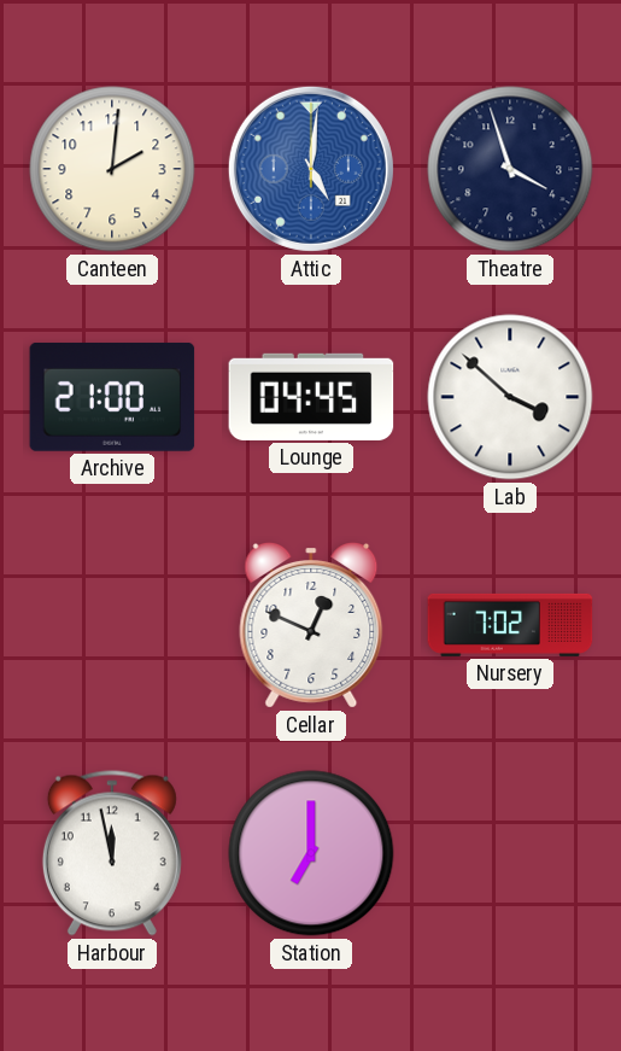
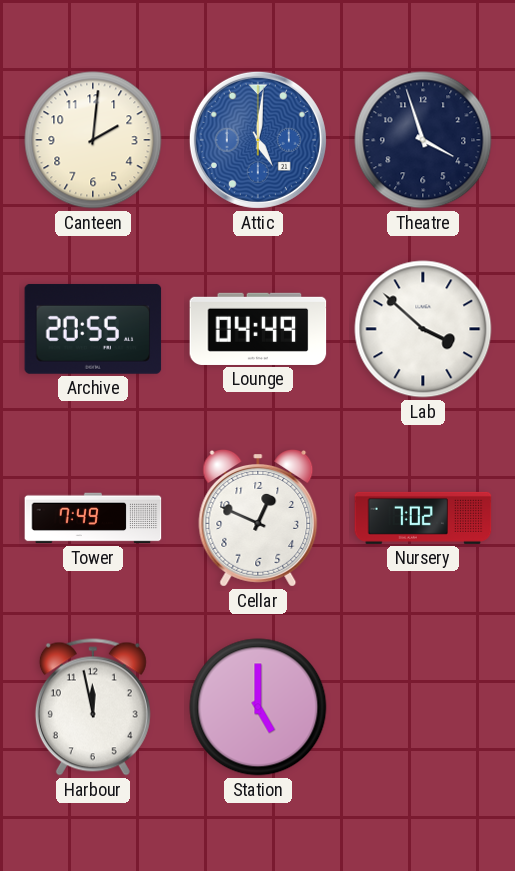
Archive: 21:00 -> 20:55
Lounge: 04:45 -> 04:49
Tower: none -> 7:49
Station: 7:00 -> 5:00
